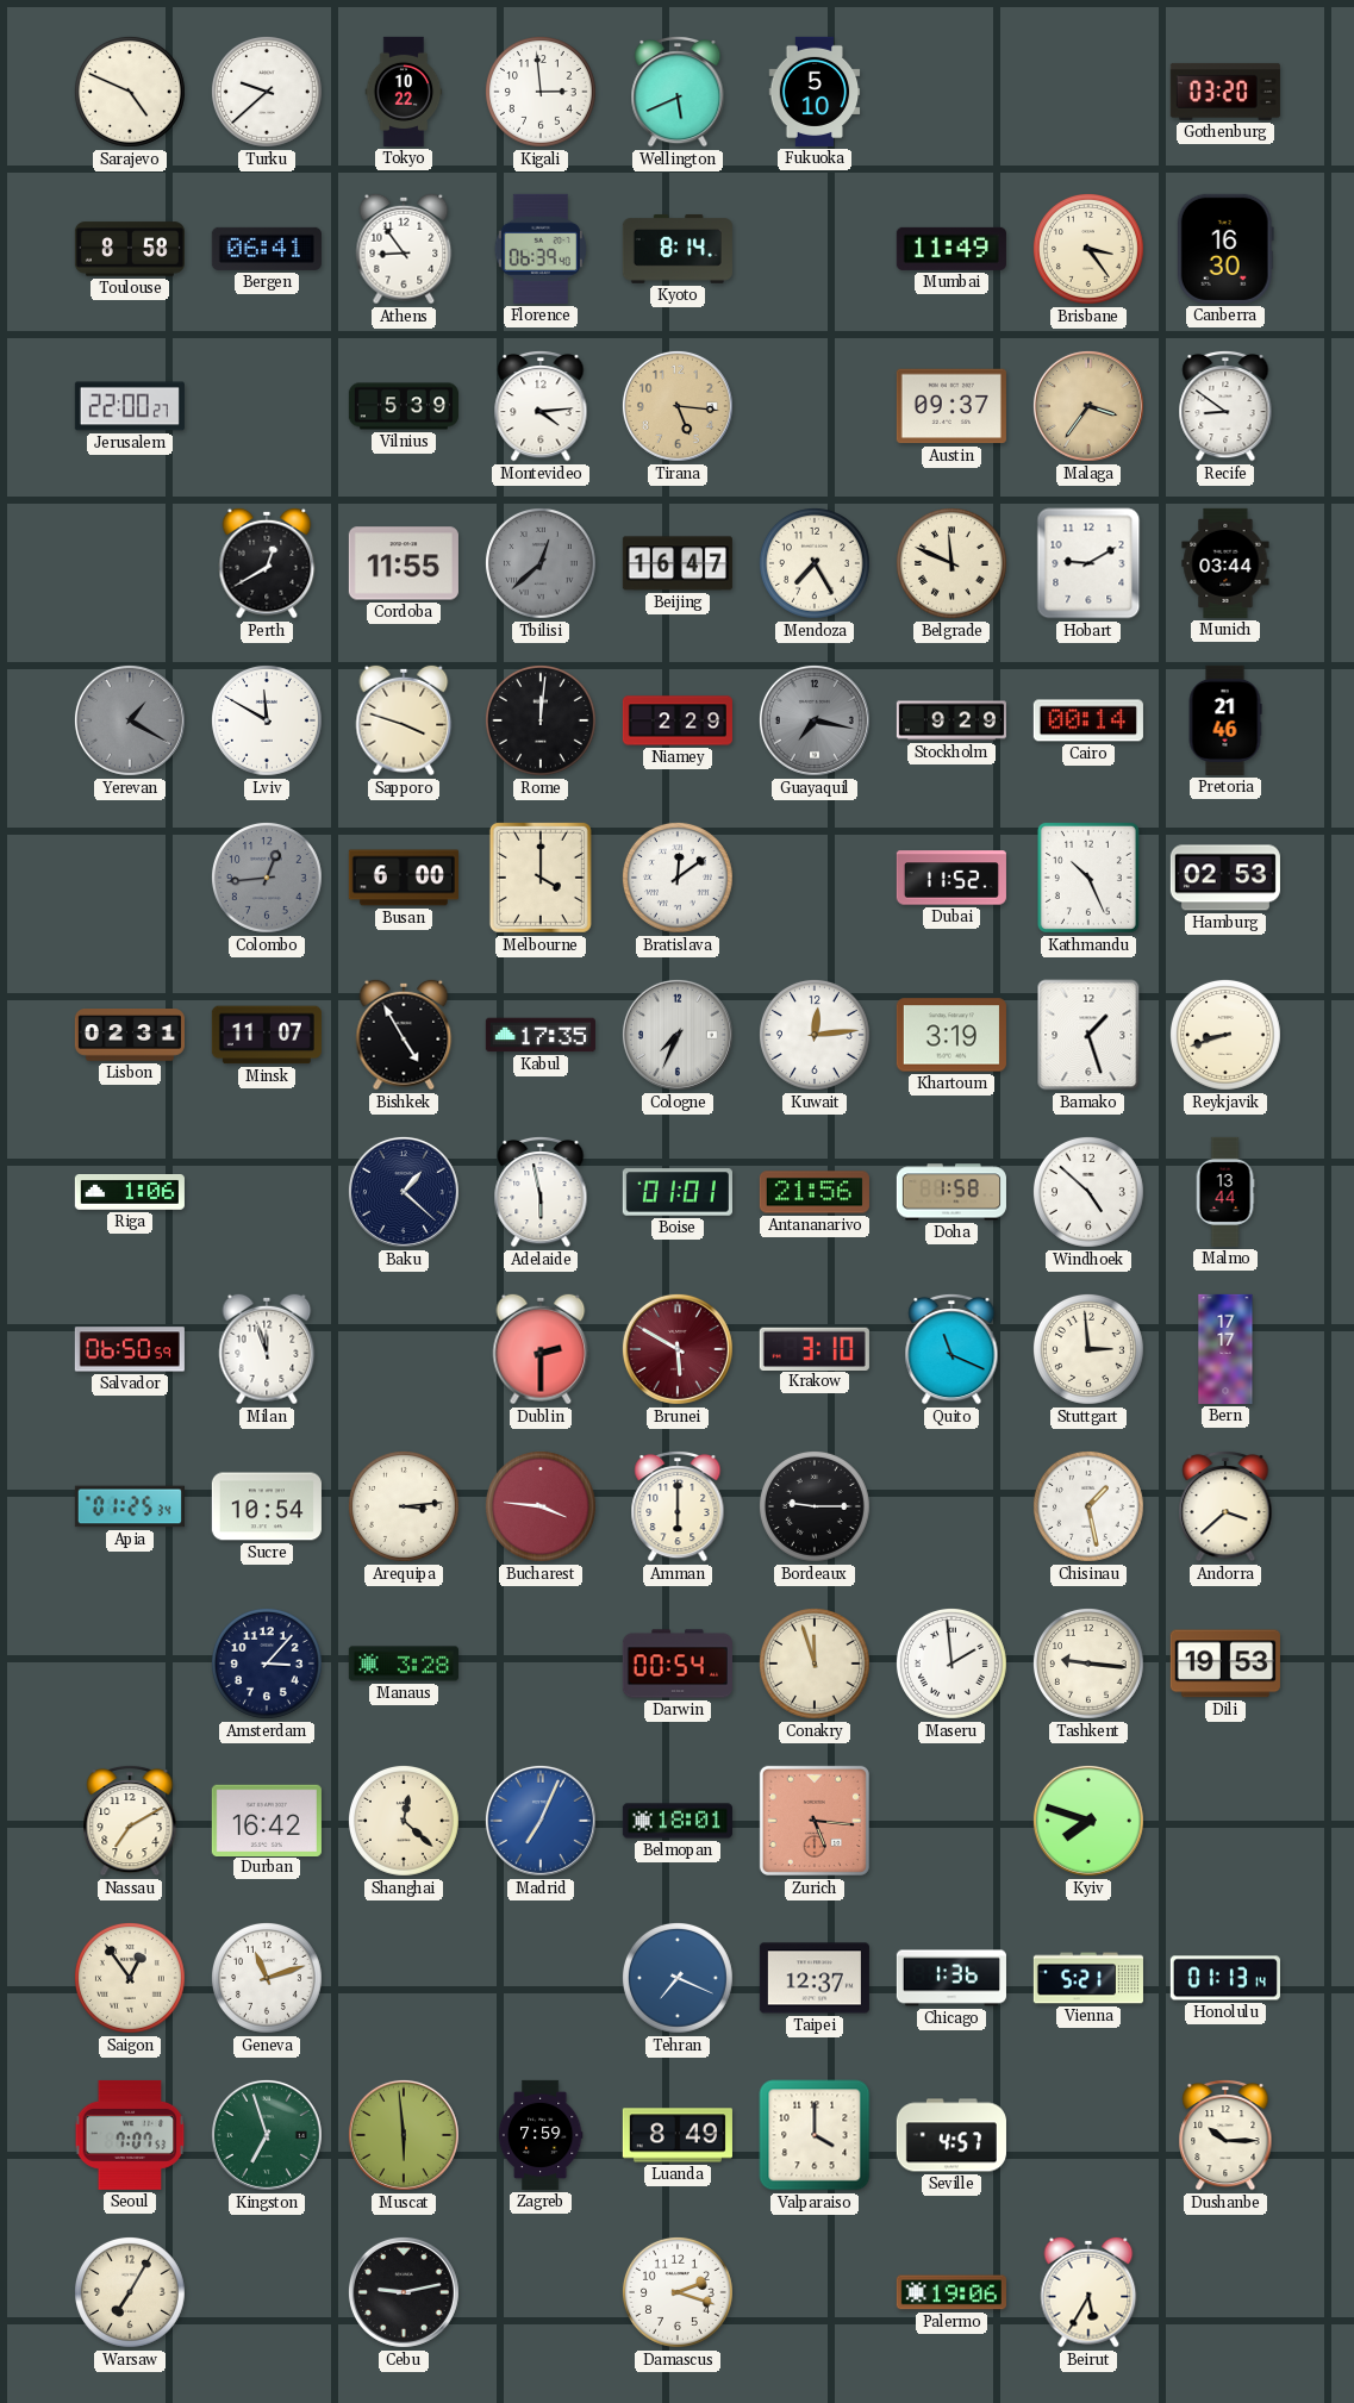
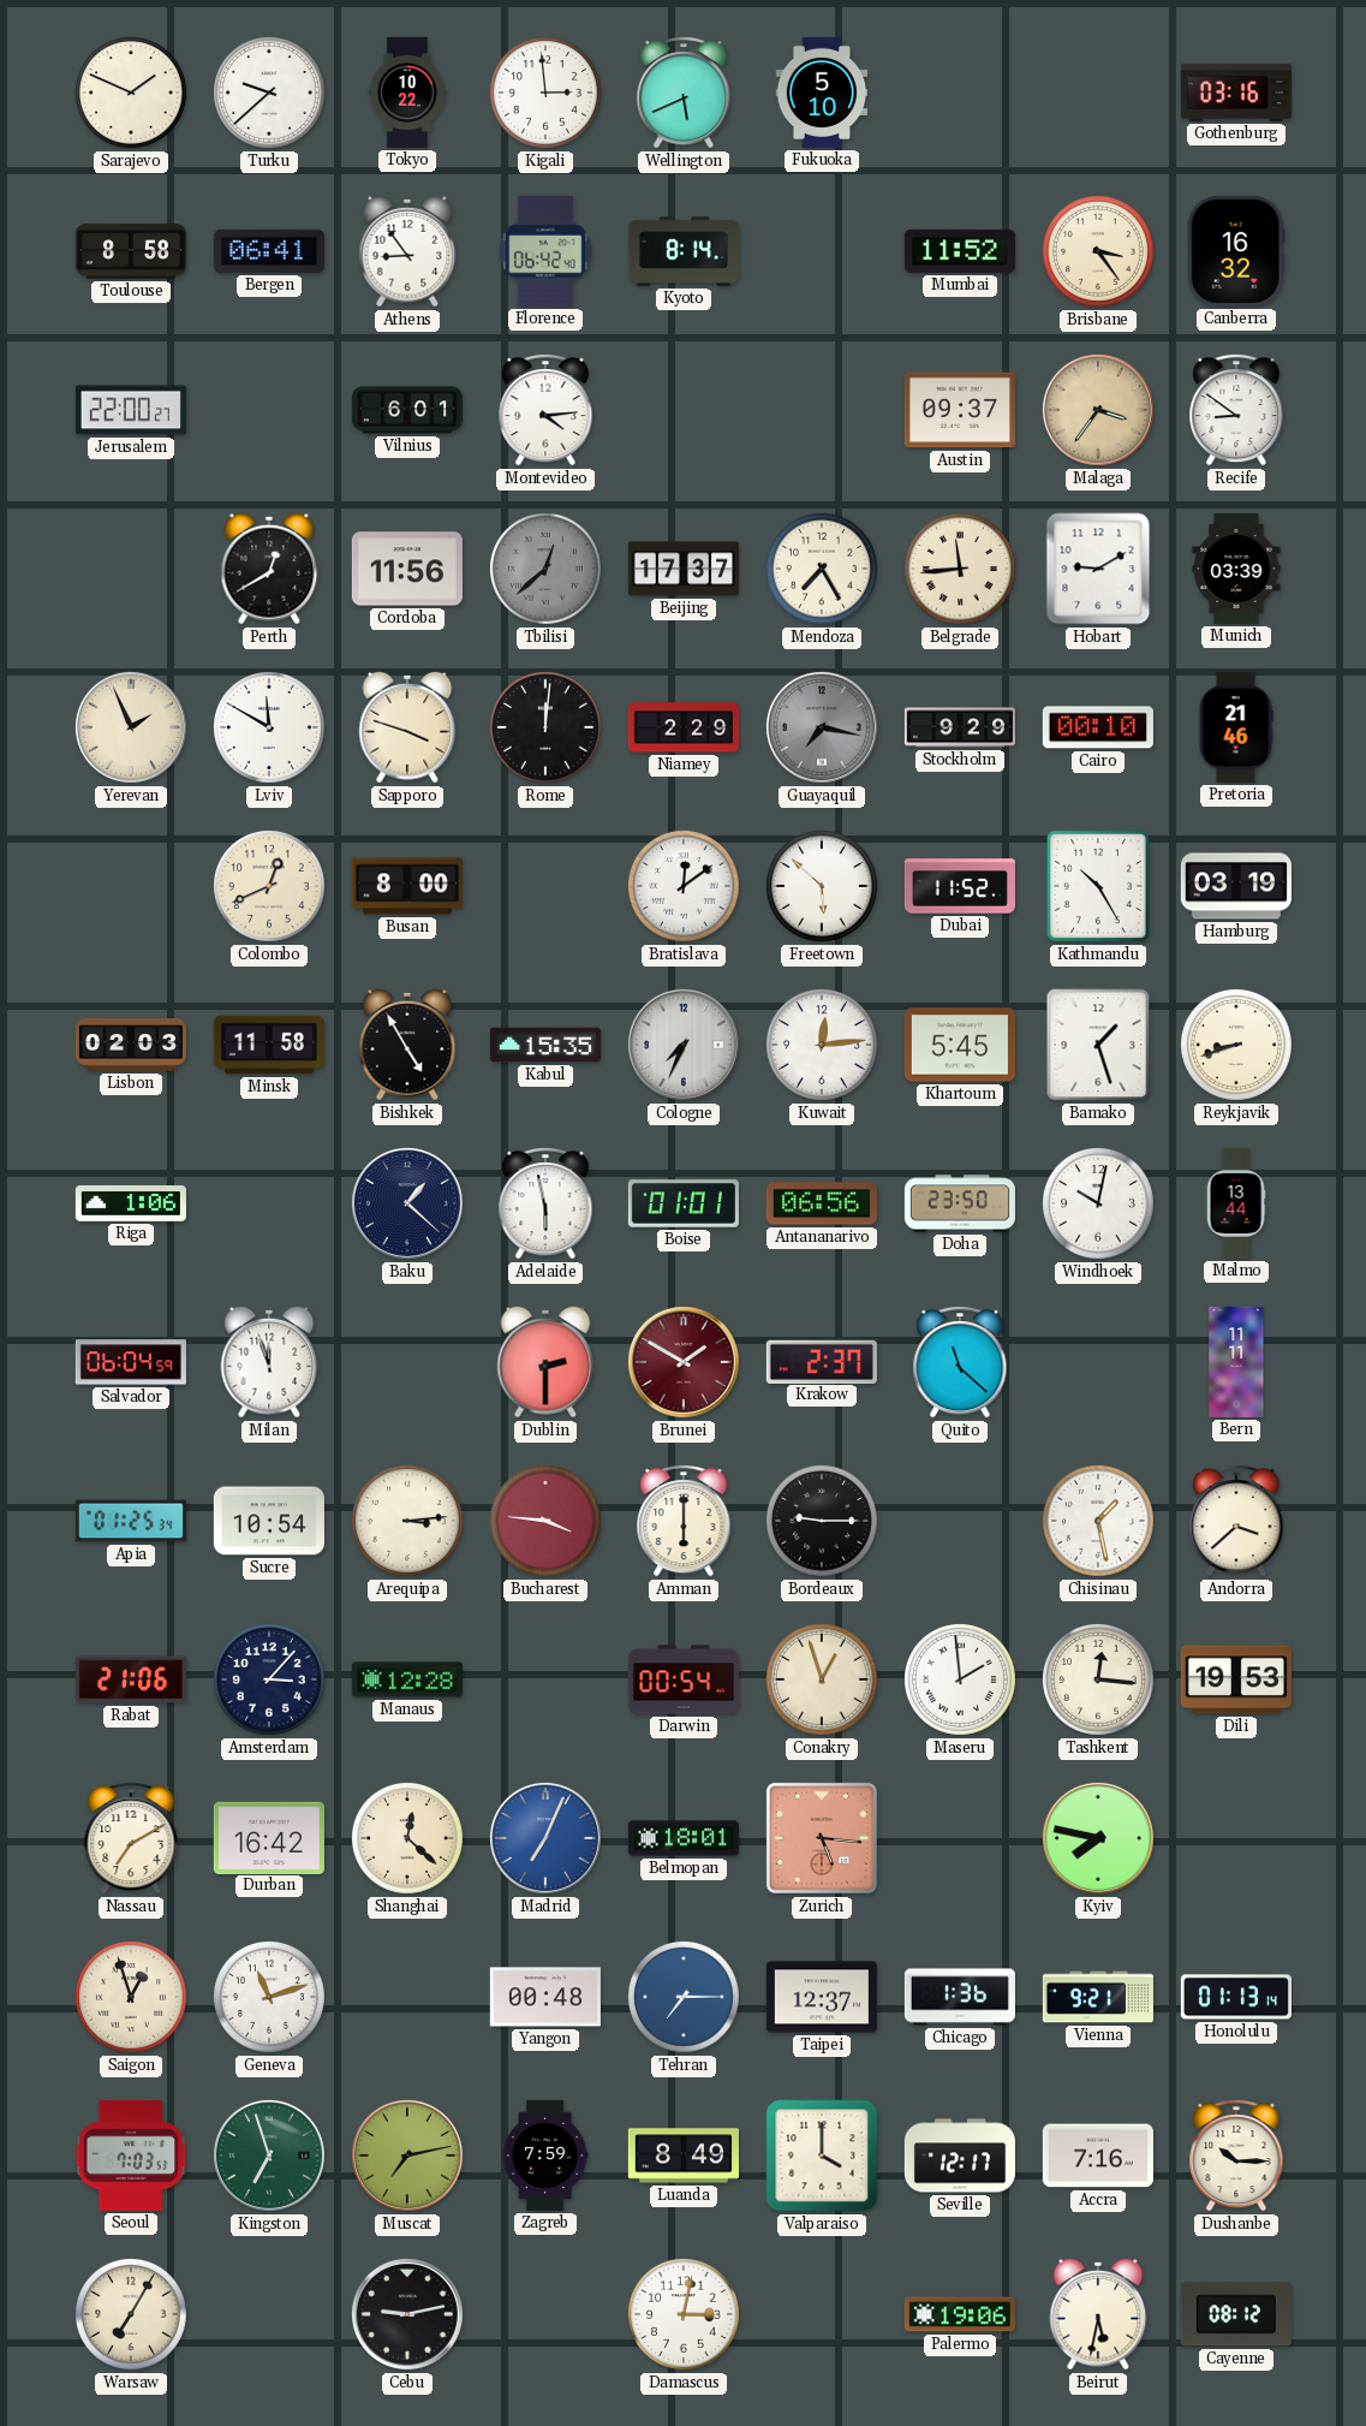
Sarajevo: 4:49 -> 1:49
Gothenburg: 03:20 -> 03:16
Florence: 06:39 -> 06:42
Mumbai: 11:49 -> 11:52
Canberra: 16:30 -> 16:32
Vilnius: 5:39 -> 6:01
Tirana: 5:16 -> none
Cordoba: 11:55 -> 11:56
Beijing: 16:47 -> 17:37
Belgrade: 11:49 -> 11:44
Munich: 03:44 -> 03:39
Yerevan: 1:20 -> 1:56
Yerevan dial: grey -> cream
Cairo: 00:14 -> 00:10
Colombo: 12:44 -> 12:41
Colombo dial: grey -> cream
Busan: 6:00 -> 8:00
Melbourne: 4:00 -> none
Freetown: none -> 5:52
Kathmandu: 10:26 -> 10:25
Hamburg: 02:53 -> 03:19
Lisbon: 02:31 -> 02:03
Minsk: 11:07 -> 11:58
Kabul: 17:35 -> 15:35
Khartoum: 3:19 -> 5:45
Antananarivo: 21:56 -> 06:56
Doha: 1:58 -> 23:50
Windhoek: 4:52 -> 10:02
Salvador: 06:50 -> 06:04
Brunei: 5:50 -> 1:50
Krakow: 3:10 -> 2:37
Quito: 11:19 -> 11:22
Stuttgart: 2:59 -> none
Bern: 17:17 -> 11:11
Rabat: none -> 21:06
Manaus: 3:28 -> 12:28
Conakry: 11:57 -> 12:57
Tashkent: 9:16 -> 12:16
Kyiv: 7:48 -> 7:47
Saigon: 12:54 -> 12:57
Yangon: none -> 00:48
Tehran: 7:19 -> 7:15
Vienna: 5:21 -> 9:21
Seoul: 7:07 -> 7:03
Muscat: 5:59 -> 7:13
Seville: 4:57 -> 12:17
Accra: none -> 7:16
Damascus: 2:18 -> 3:02
Beirut: 5:35 -> 5:32
Cayenne: none -> 08:12
